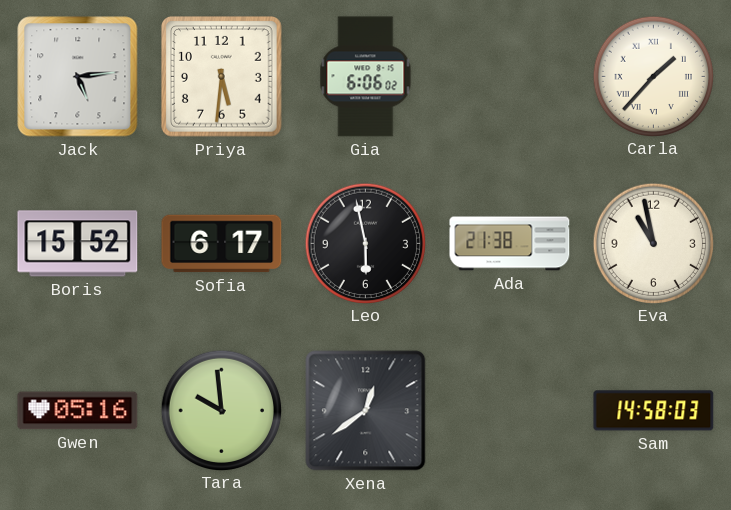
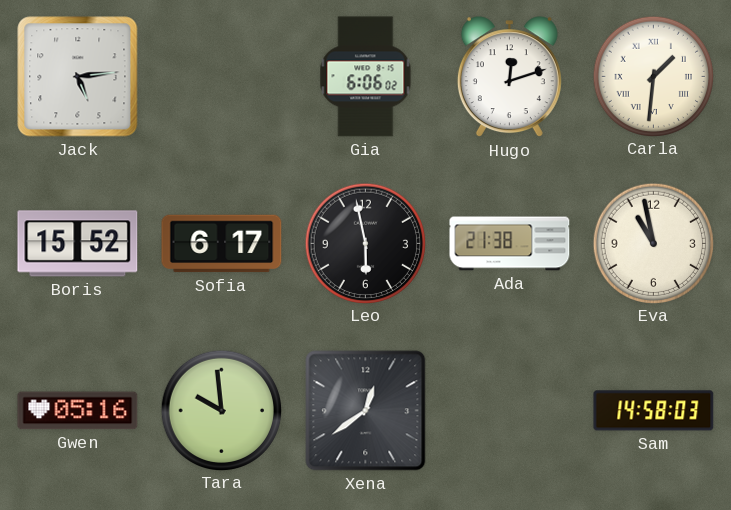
Priya: 5:31 -> none
Hugo: none -> 12:12
Carla: 1:37 -> 1:31
